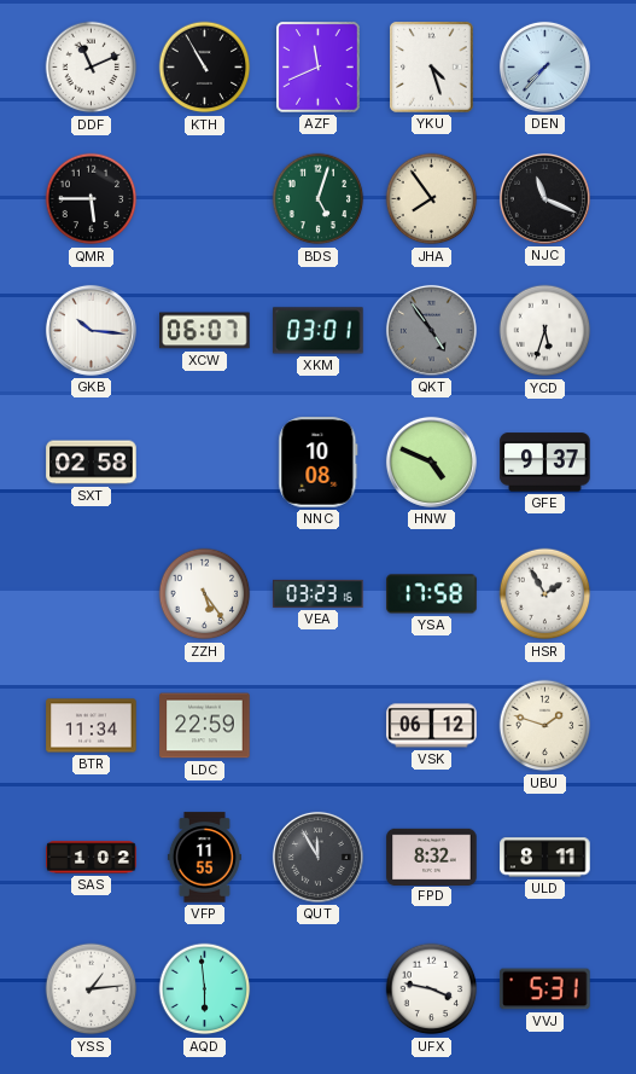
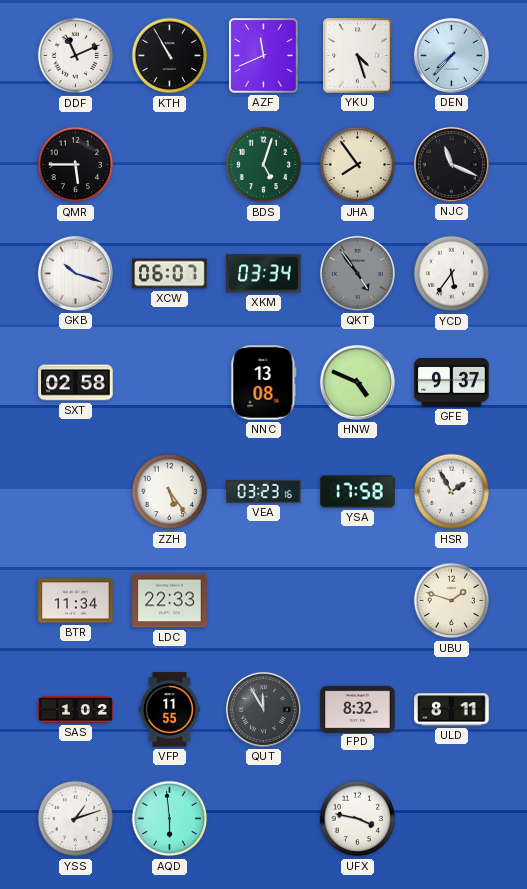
GKB: 10:16 -> 10:18
XKM: 03:01 -> 03:34
YCD: 5:33 -> 5:36
NNC: 10:08 -> 13:08
LDC: 22:59 -> 22:33
VSK: 06:12 -> none
YSS: 1:14 -> 1:12
VVJ: 5:31 -> none
